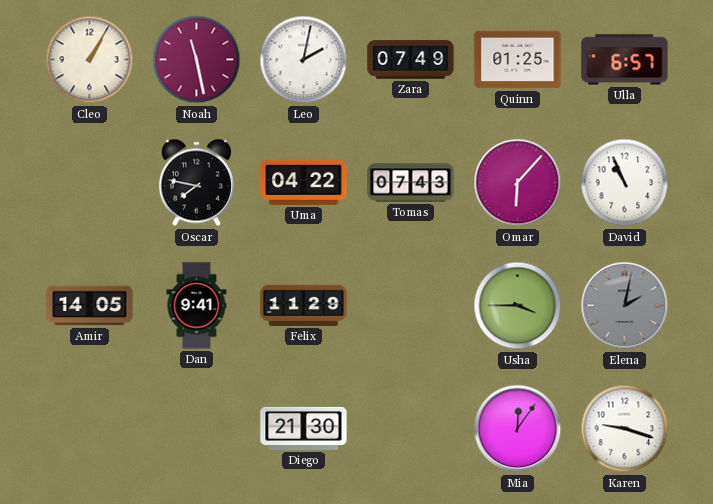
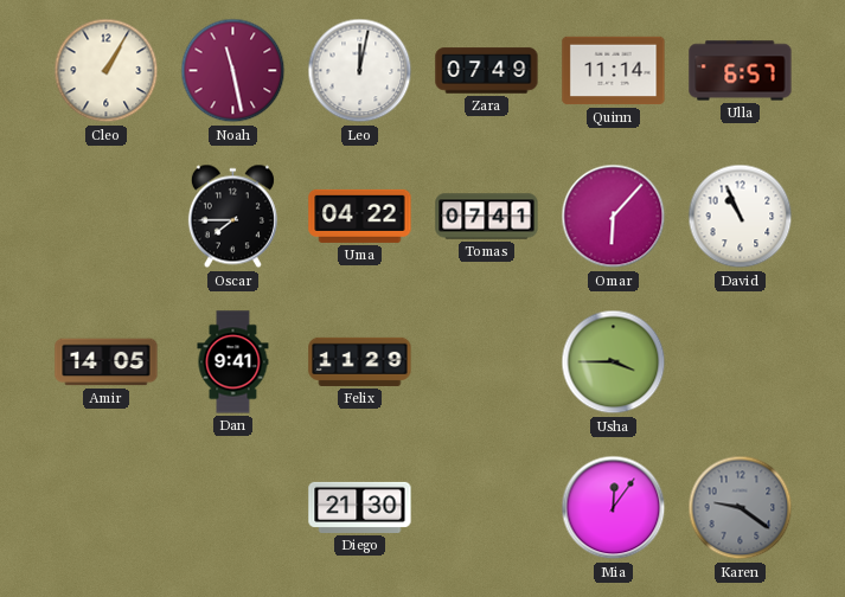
Leo: 2:02 -> 12:02
Quinn: 01:25 -> 11:14
Oscar: 7:47 -> 7:45
Tomas: 07:43 -> 07:41
Elena: 2:02 -> none
Karen: 9:18 -> 9:21
Karen dial: white -> grey
